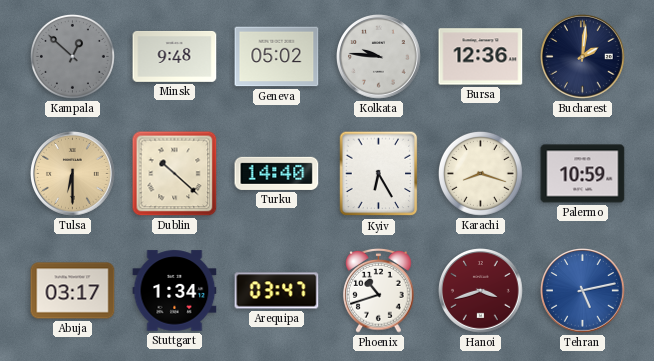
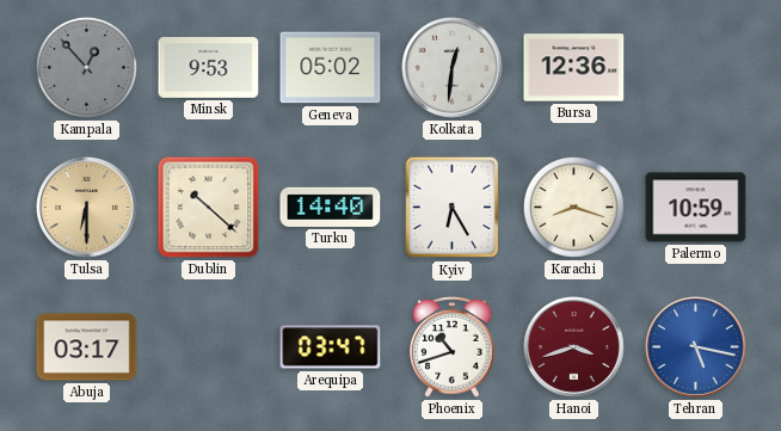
Kampala: 12:52 -> 12:53
Minsk: 9:48 -> 9:53
Kolkata: 9:46 -> 12:31
Bucharest: 2:01 -> none
Stuttgart: 1:34 -> none
Tehran: 5:13 -> 5:17
